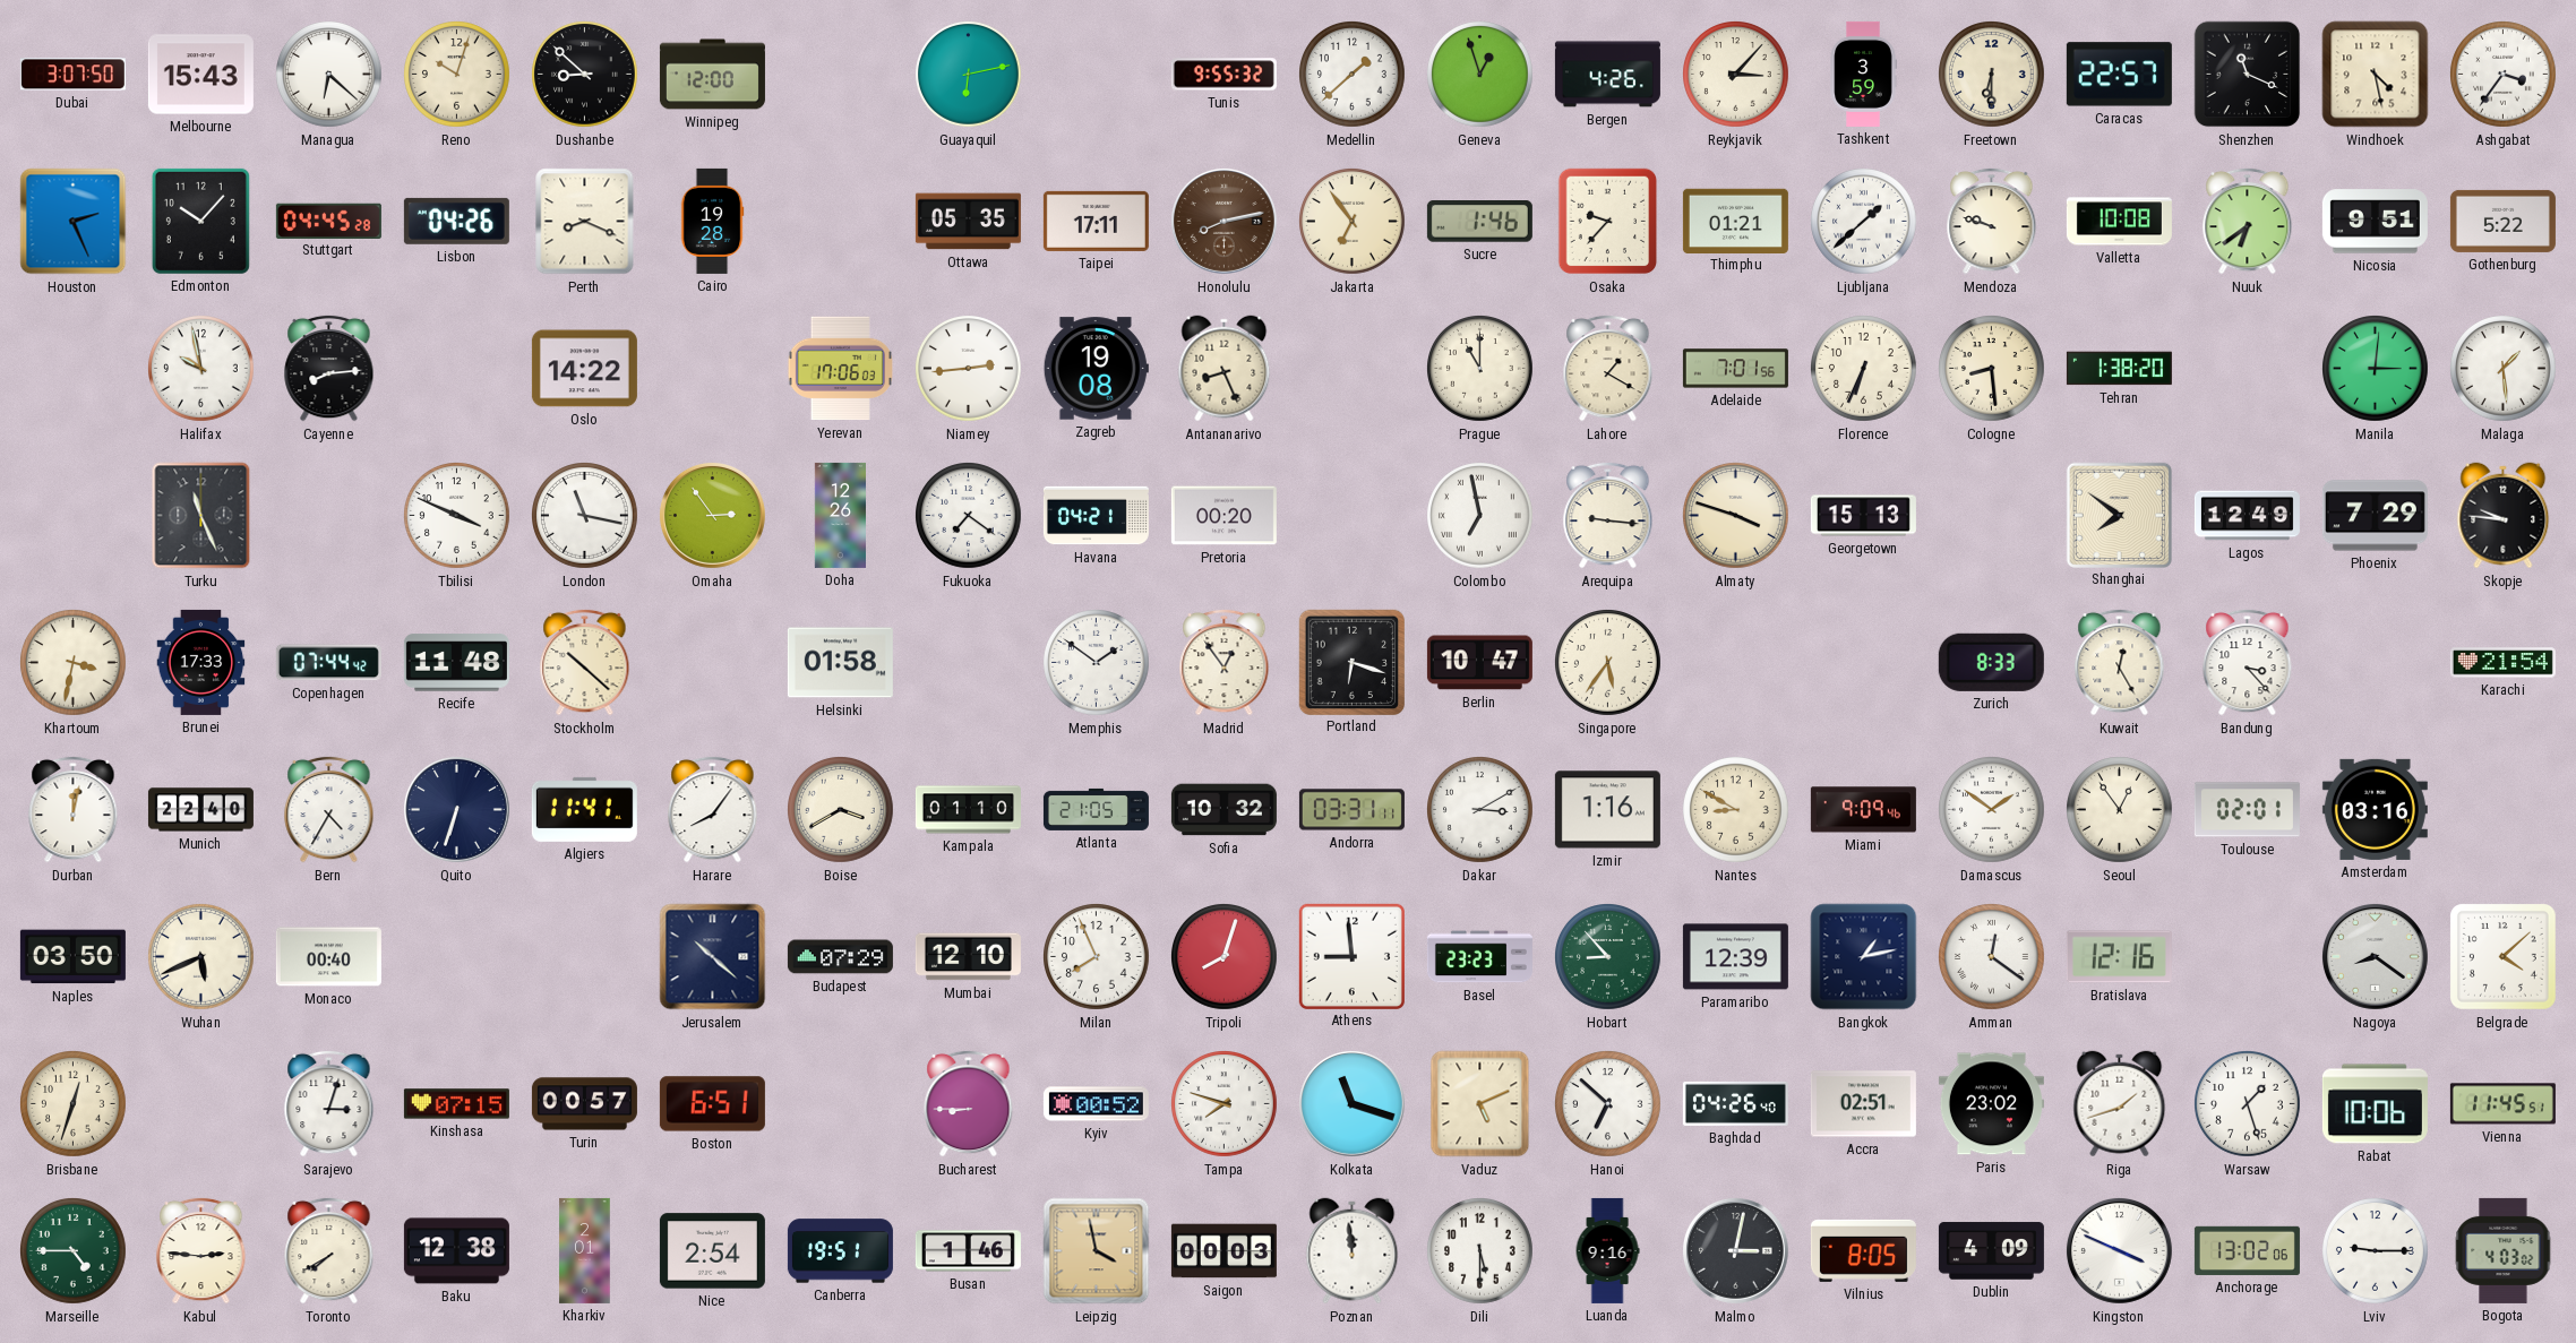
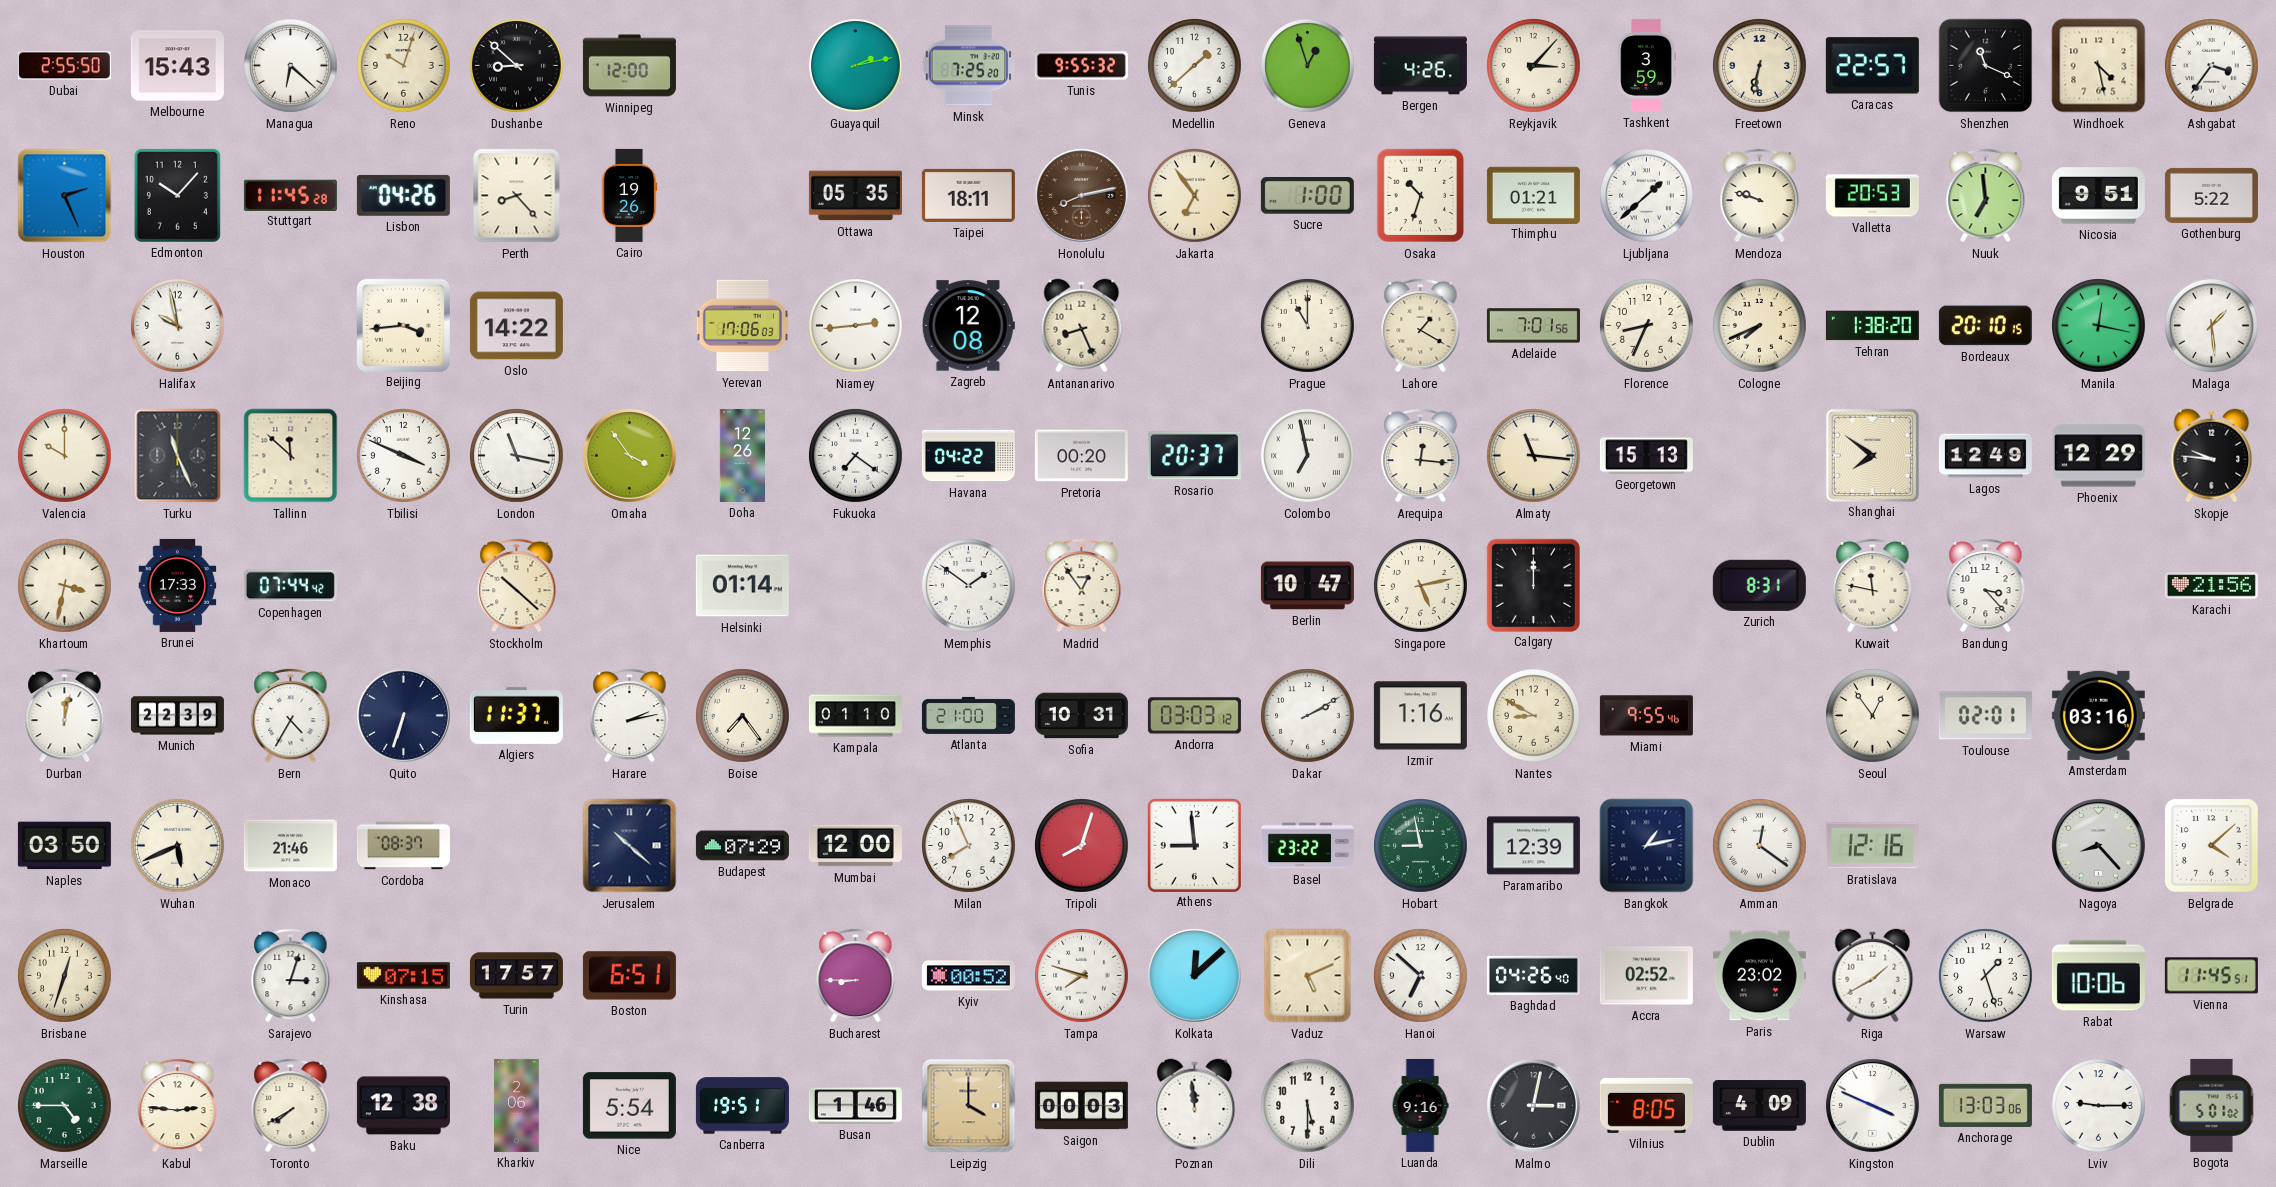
Dubai: 3:07 -> 2:55
Guayaquil: 6:13 -> 2:13
Minsk: none -> 7:25
Freetown: 6:30 -> 6:32
Stuttgart: 04:45 -> 11:45
Perth: 8:19 -> 8:23
Cairo: 19:28 -> 19:26
Taipei: 17:11 -> 18:11
Sucre: 1:46 -> 1:00
Osaka: 9:37 -> 10:33
Valletta: 10:08 -> 20:53
Nuuk: 6:39 -> 6:59
Cayenne: 8:14 -> none
Beijing: none -> 3:44
Zagreb: 19:08 -> 12:08
Florence: 6:34 -> 8:34
Cologne: 8:29 -> 7:41
Bordeaux: none -> 20:10
Manila: 3:01 -> 12:17
Valencia: none -> 10:00
Tallinn: none -> 11:52
Omaha: 2:54 -> 3:54
Havana: 04:21 -> 04:22
Rosario: none -> 20:37
Arequipa: 9:16 -> 12:16
Almaty: 3:48 -> 11:16
Phoenix: 7:29 -> 12:29
Recife: 11:48 -> none
Helsinki: 01:58 -> 01:14
Portland: 6:18 -> none
Singapore: 5:36 -> 5:13
Calgary: none -> 12:00
Zurich: 8:33 -> 8:31
Kuwait: 12:25 -> 11:47
Karachi: 21:54 -> 21:56
Munich: 22:40 -> 22:39
Algiers: 11:41 -> 11:37
Harare: 8:06 -> 2:13
Boise: 3:40 -> 7:24
Atlanta: 21:05 -> 21:00
Sofia: 10:32 -> 10:31
Andorra: 03:31 -> 03:03
Dakar: 3:10 -> 2:10
Miami: 9:09 -> 9:55
Damascus: 1:51 -> none
Monaco: 00:40 -> 21:46
Cordoba: none -> 08:37
Mumbai: 12:10 -> 12:00
Basel: 23:23 -> 23:22
Hobart: 8:53 -> 8:58
Nagoya: 8:21 -> 8:23
Turin: 00:57 -> 17:57
Kolkata: 11:18 -> 12:08
Accra: 02:51 -> 02:52
Riga: 1:42 -> 1:40
Kharkiv: 2:01 -> 2:06
Nice: 2:54 -> 5:54
Leipzig: 3:58 -> 4:00
Anchorage: 13:02 -> 13:03
Bogota: 4:03 -> 5:01
